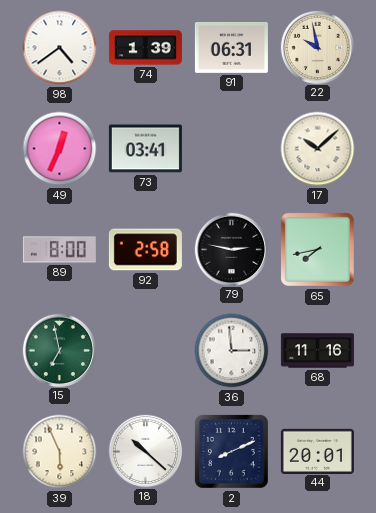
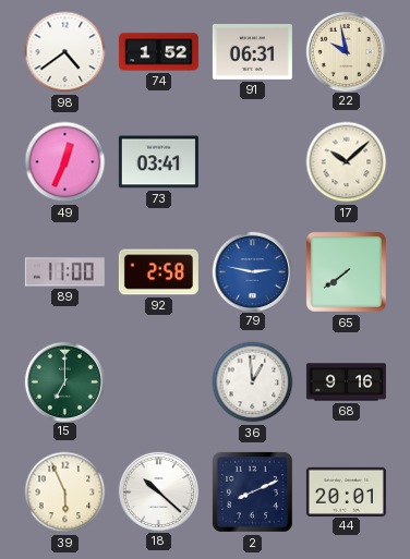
74: 1:39 -> 1:52
89: 8:00 -> 11:00
79 dial: black -> blue
65: 7:43 -> 7:39
15: 6:58 -> 7:00
36: 2:59 -> 12:59
68: 11:16 -> 9:16
